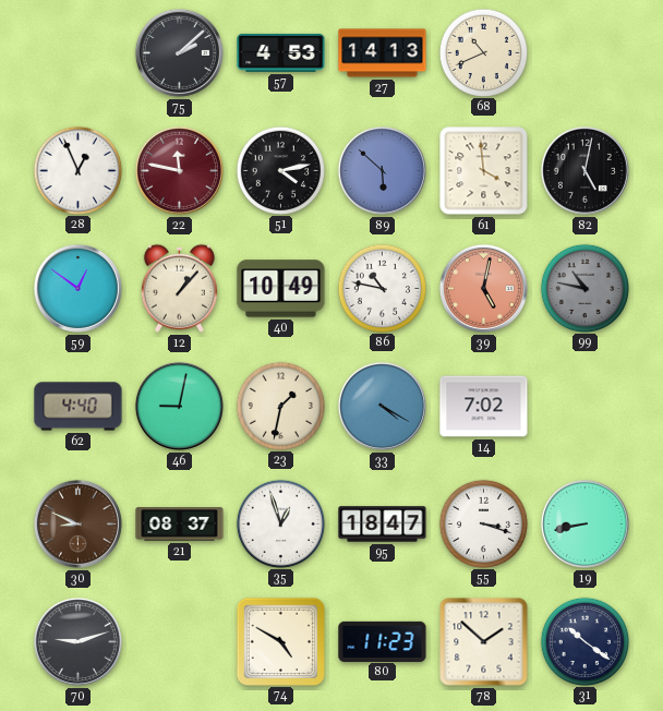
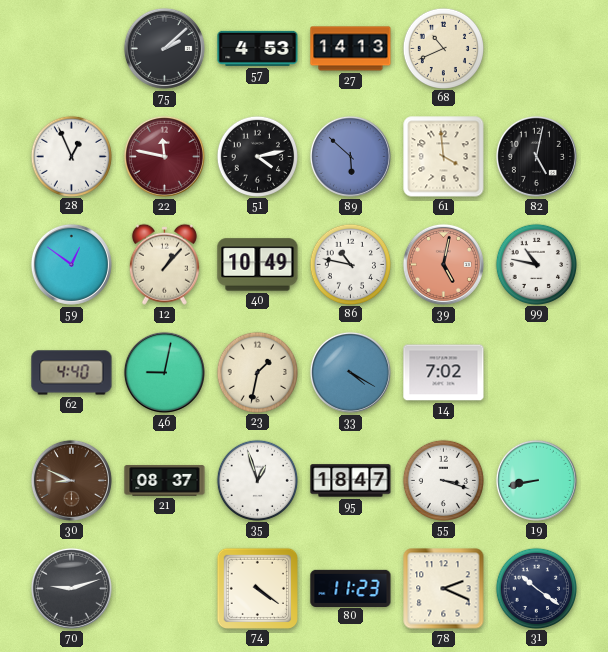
99 dial: grey -> white
74: 4:50 -> 4:21
78: 1:52 -> 2:19
